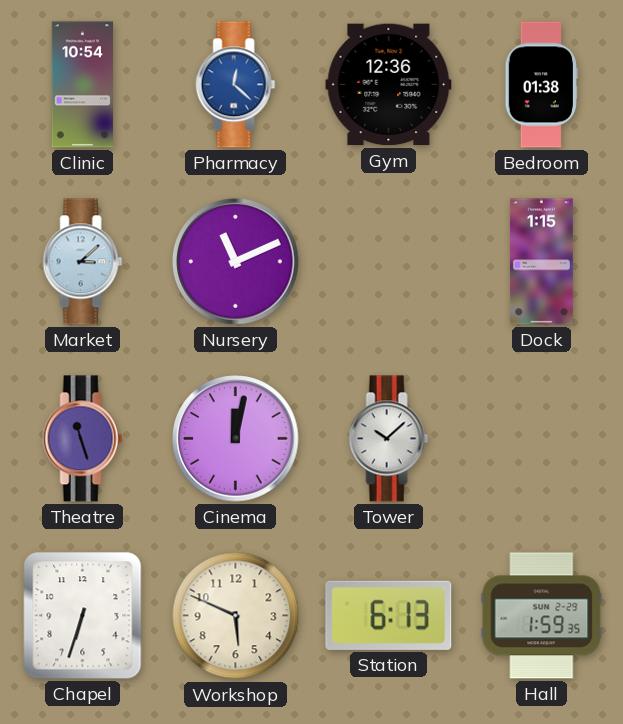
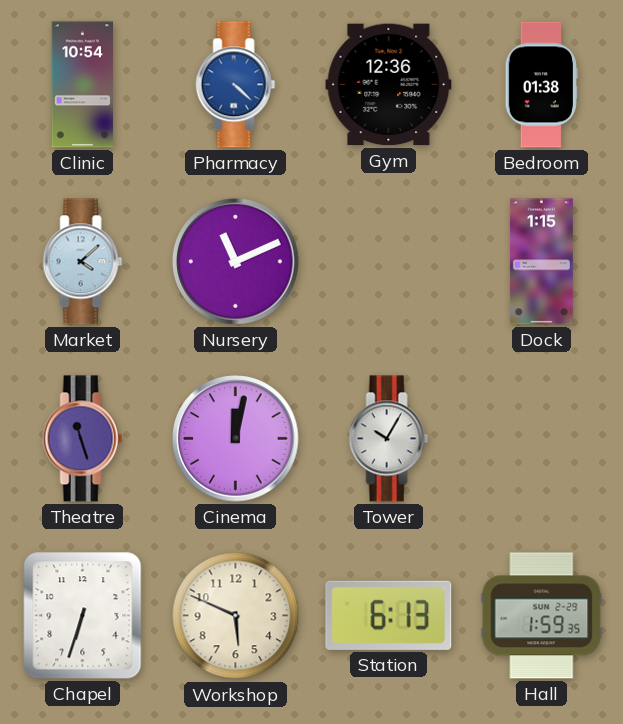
Pharmacy: 12:22 -> 4:22
Market: 3:08 -> 4:08
Tower: 10:08 -> 10:05
